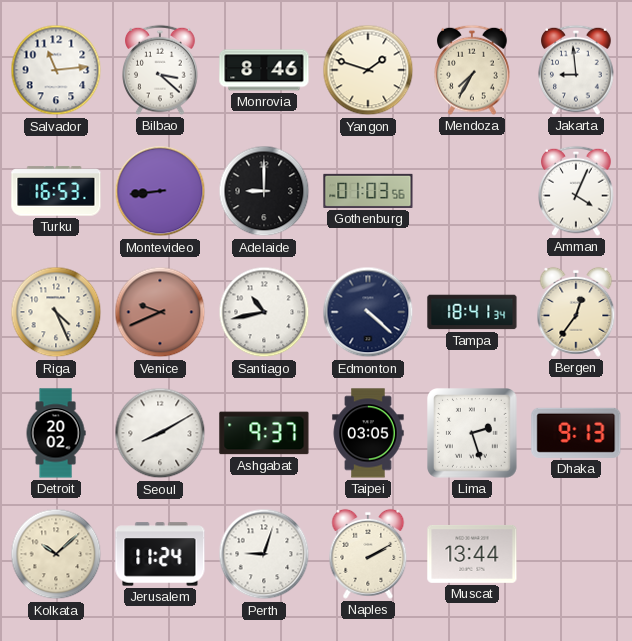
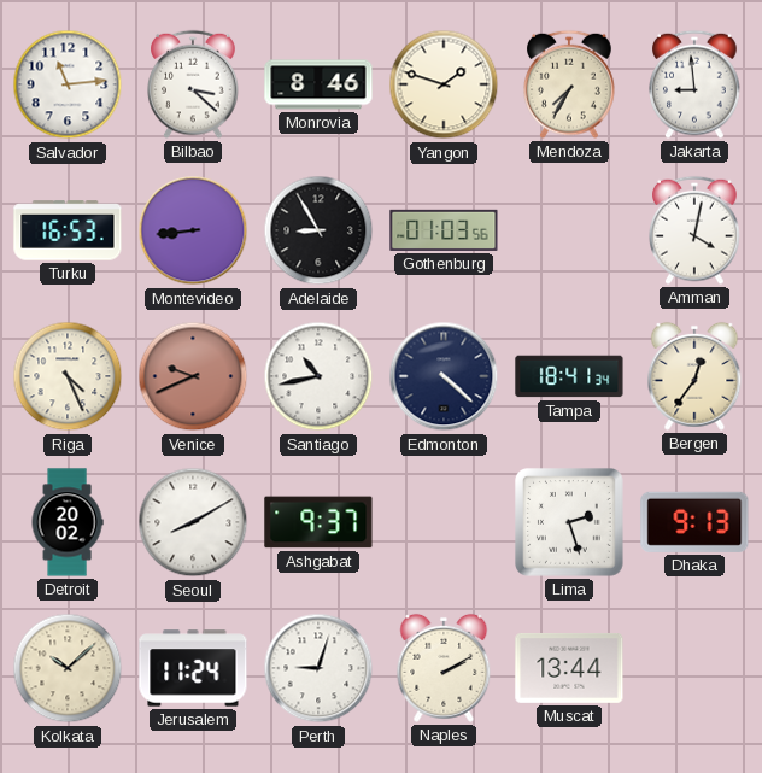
Adelaide: 9:00 -> 8:55
Amman: 4:04 -> 4:02
Taipei: 03:05 -> none
